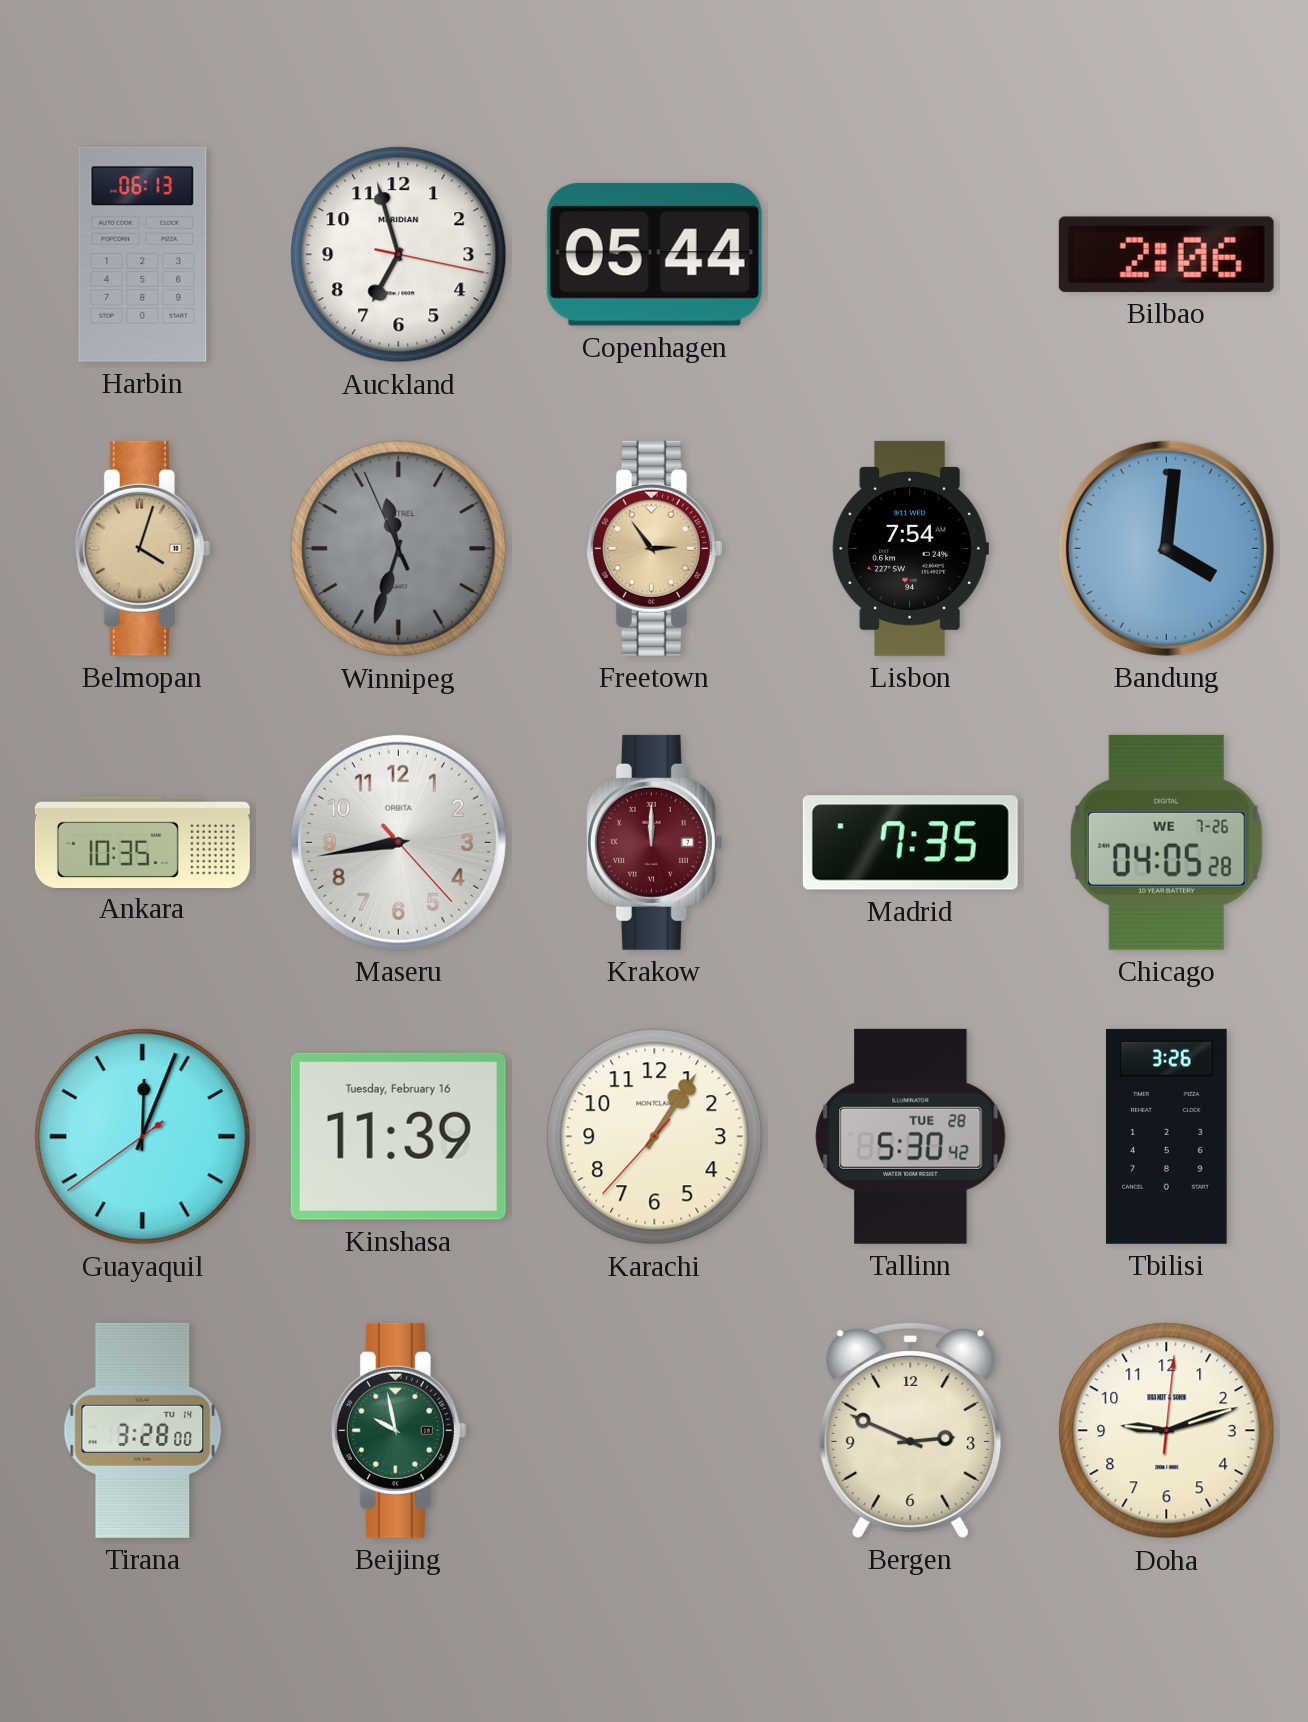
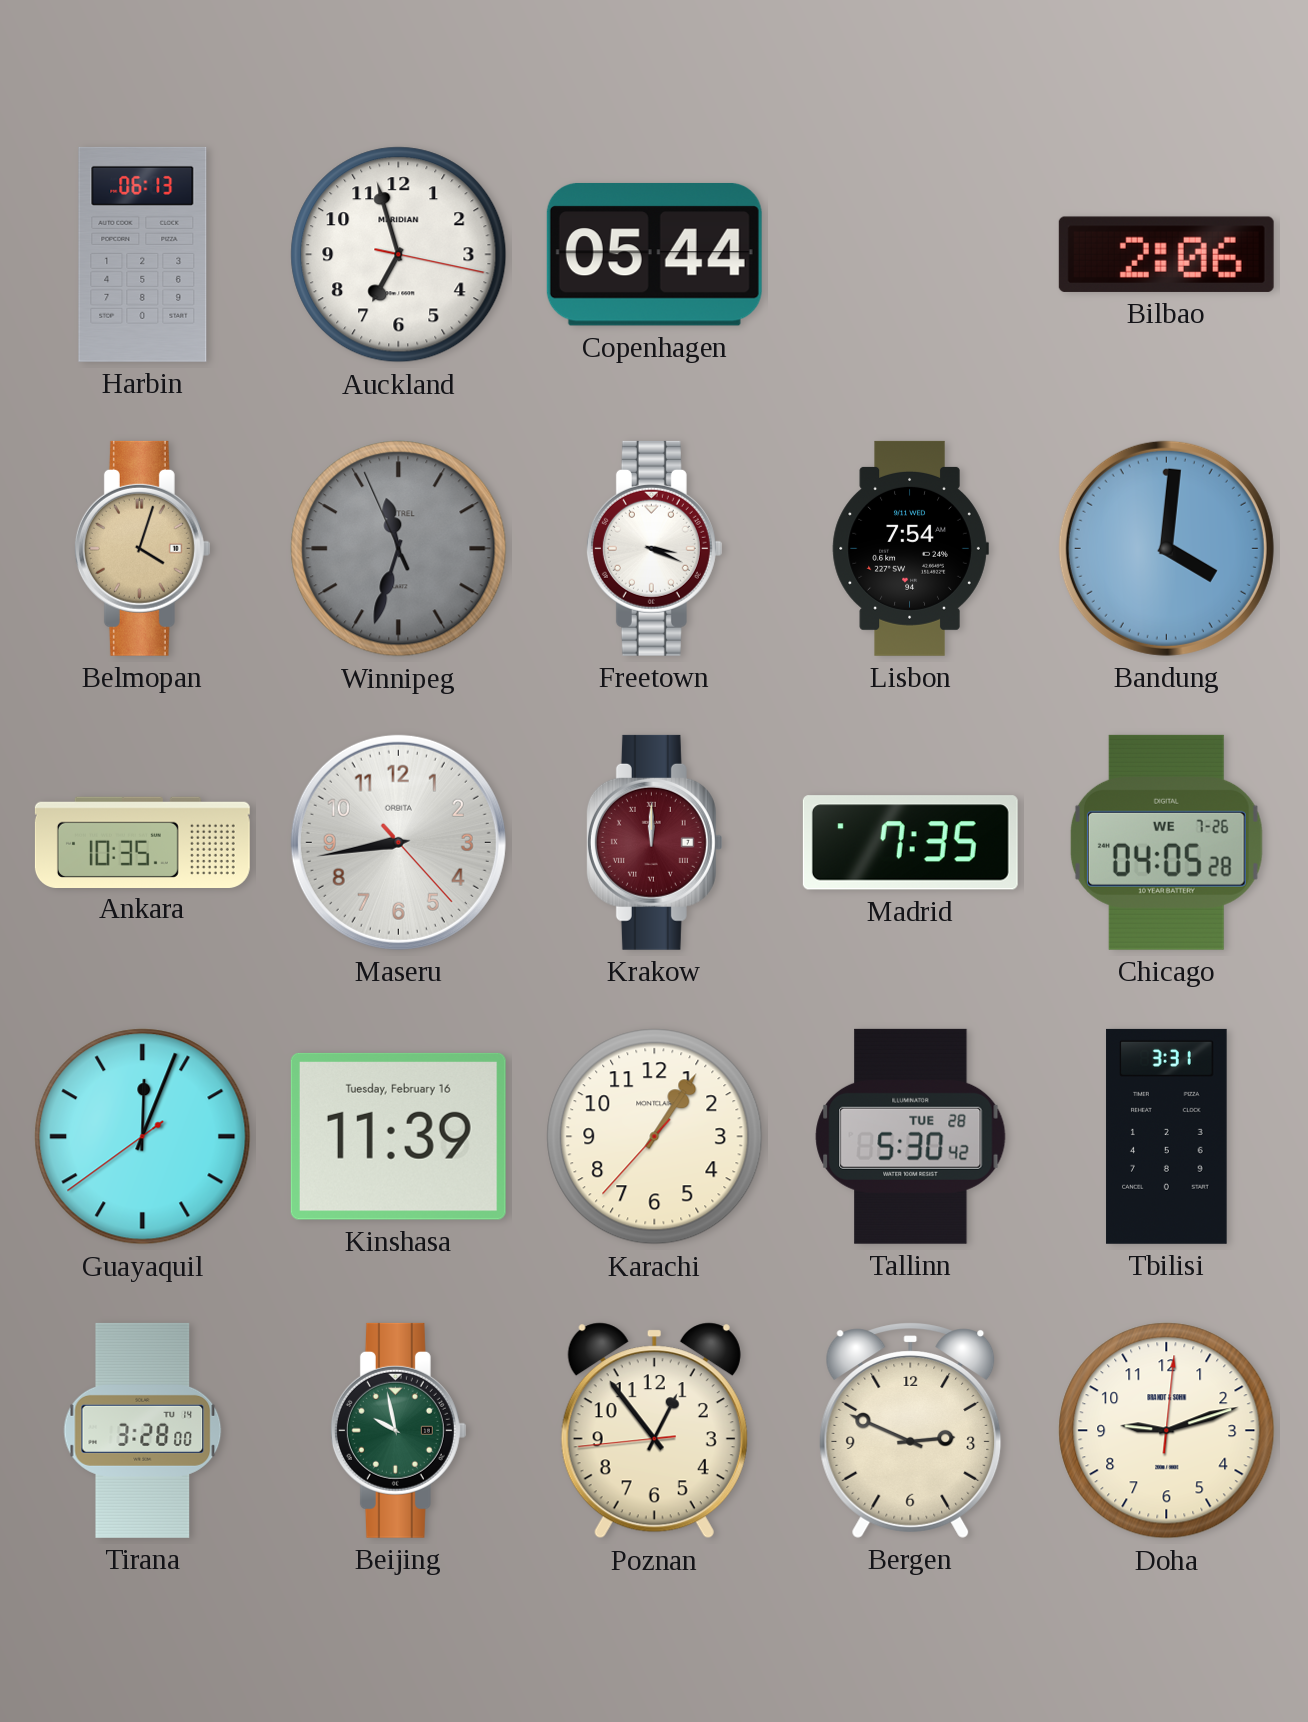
Freetown: 2:54 -> 3:19
Freetown dial: champagne -> white
Tbilisi: 3:26 -> 3:31
Poznan: none -> 12:53
